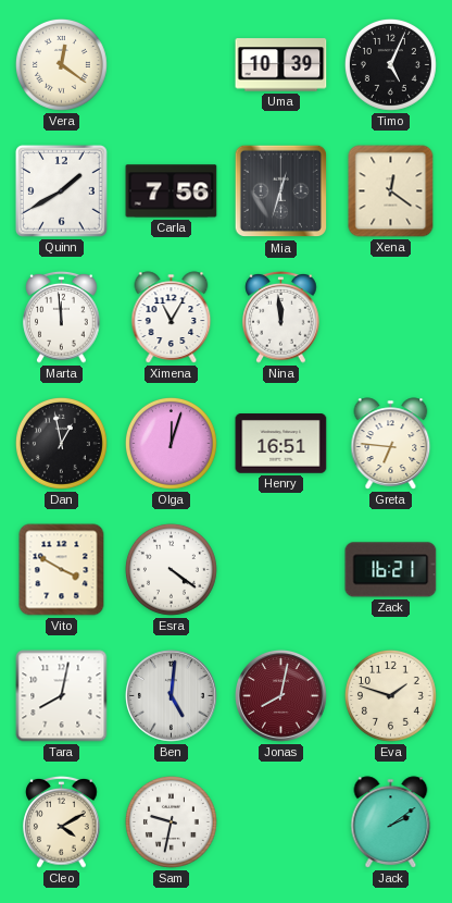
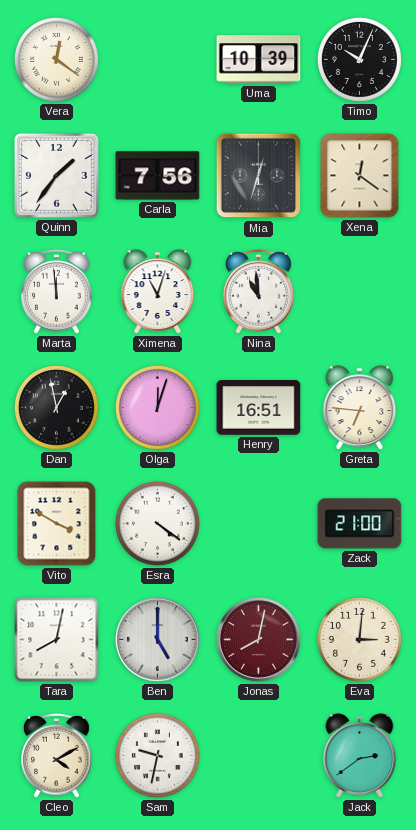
Timo: 5:04 -> 10:04
Quinn: 1:40 -> 1:36
Ximena: 11:05 -> 11:03
Nina: 11:59 -> 10:59
Zack: 16:21 -> 21:00
Ben: 5:01 -> 5:00
Eva: 1:48 -> 3:01
Jack: 2:09 -> 2:39
